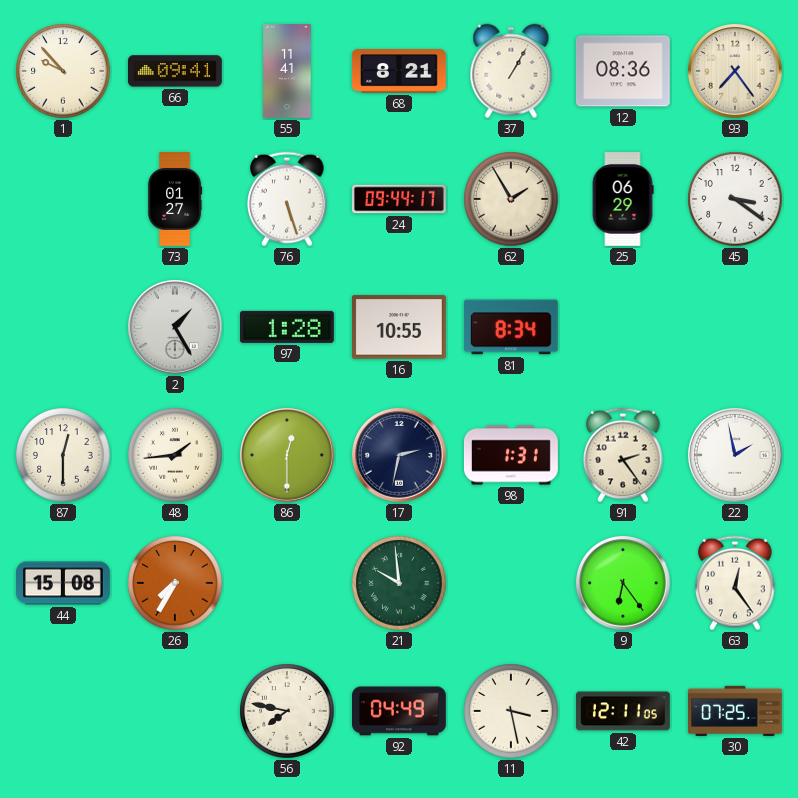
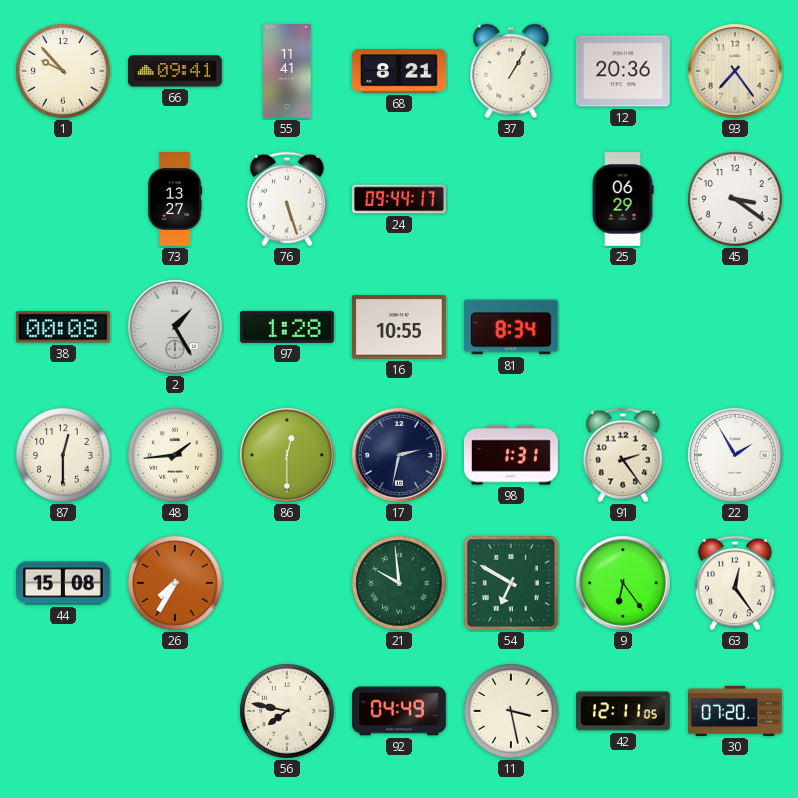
12: 08:36 -> 20:36
73: 01:27 -> 13:27
62: 1:55 -> none
38: none -> 00:08
22: 1:58 -> 1:55
54: none -> 6:50
30: 07:25 -> 07:20
